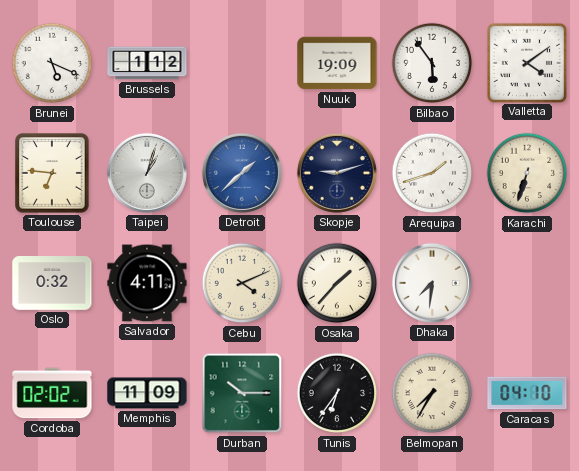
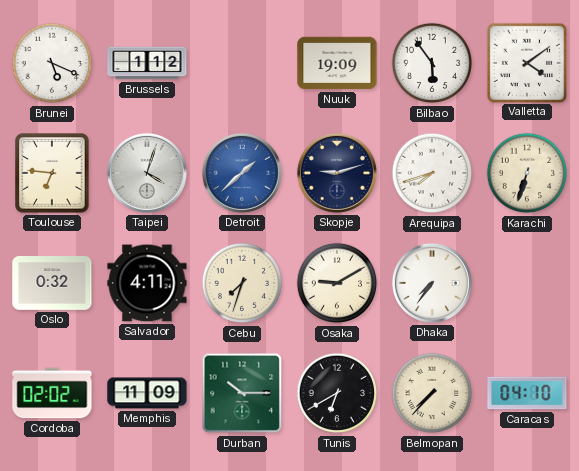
Taipei: 1:03 -> 4:03
Arequipa: 1:42 -> 7:42
Cebu: 4:11 -> 7:33
Osaka: 1:37 -> 9:10
Dhaka: 7:31 -> 7:36
Tunis: 6:36 -> 6:40
Belmopan: 7:35 -> 7:37
